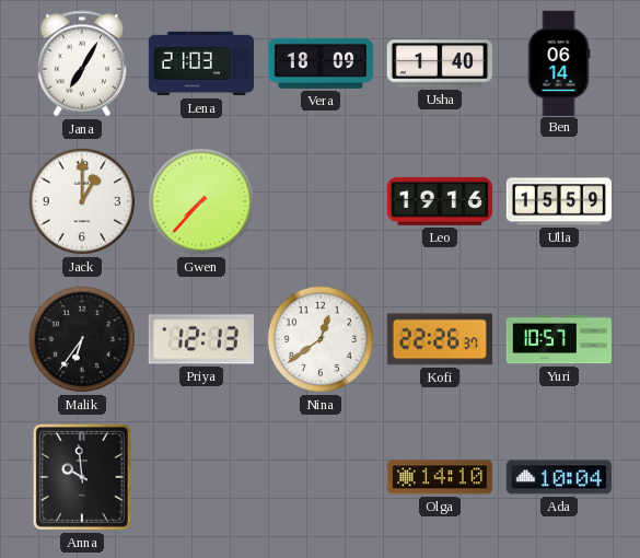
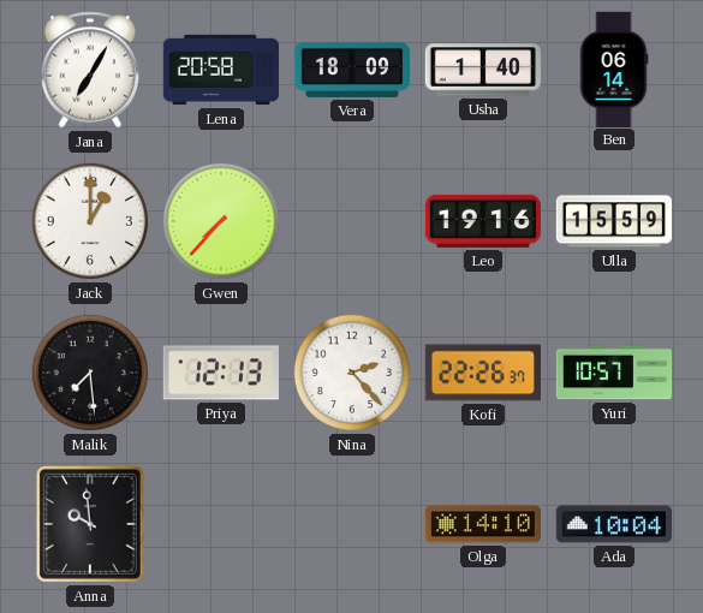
Lena: 21:03 -> 20:58
Malik: 6:36 -> 7:29
Nina: 12:39 -> 2:23
